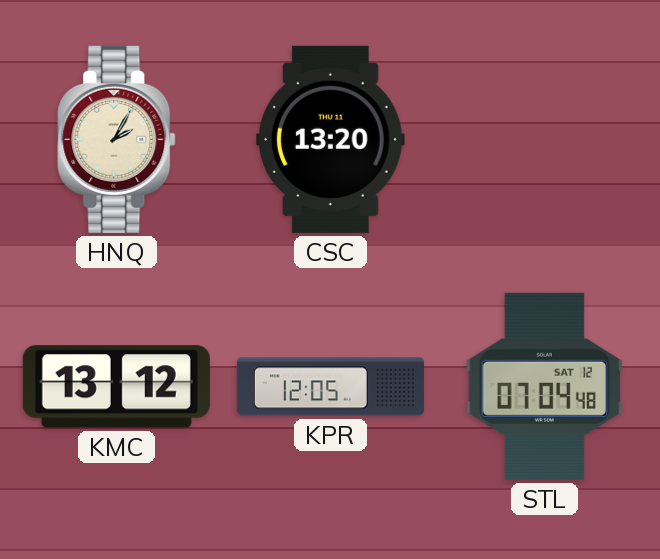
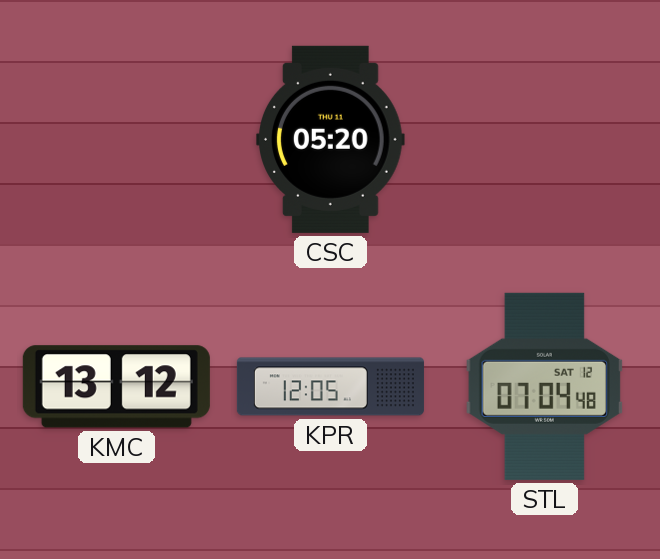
HNQ: 2:05 -> none
CSC: 13:20 -> 05:20
